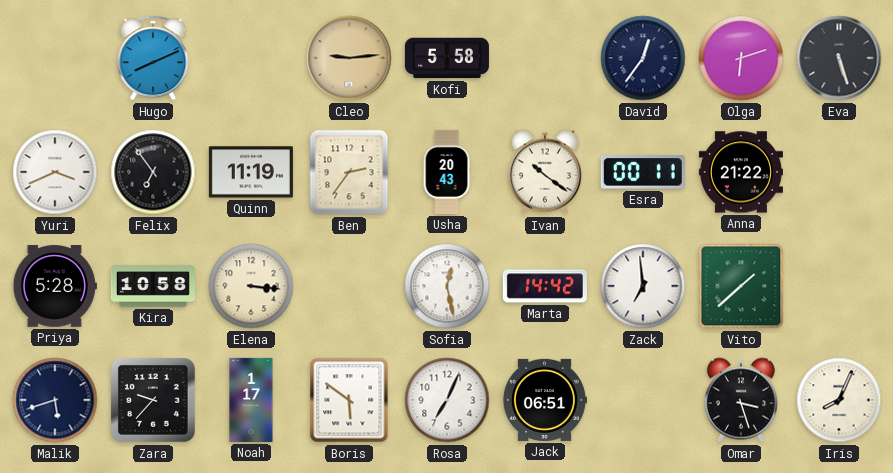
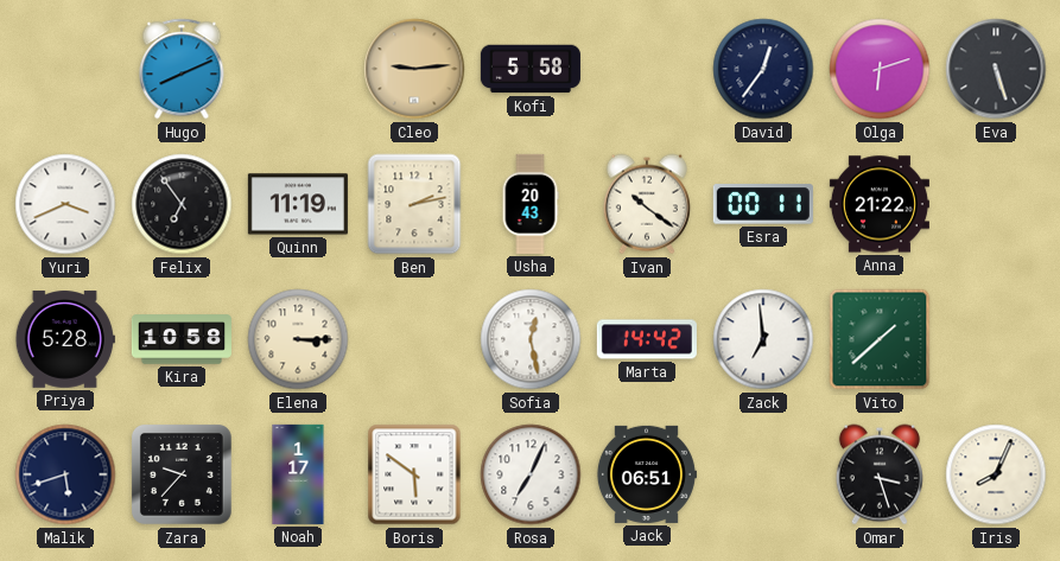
Ben: 2:36 -> 2:13
Elena: 3:16 -> 3:15
